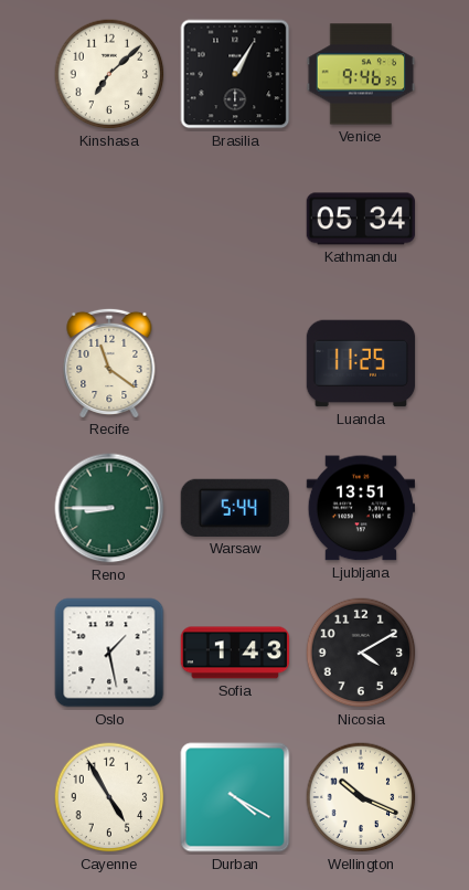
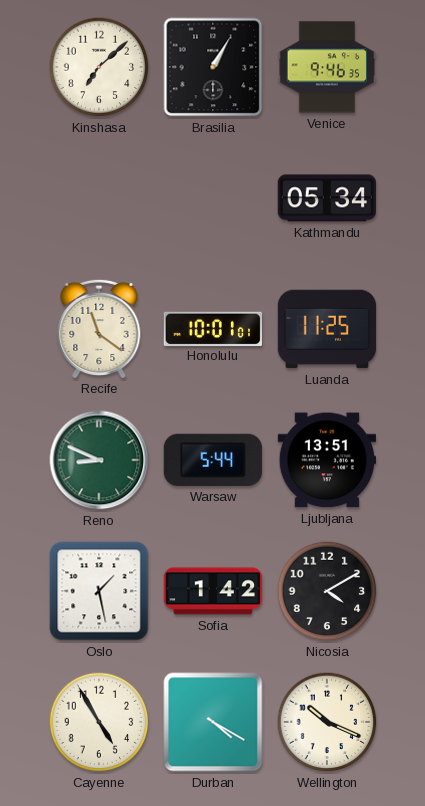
Honolulu: none -> 10:01
Reno: 8:45 -> 8:49
Sofia: 1:43 -> 1:42
